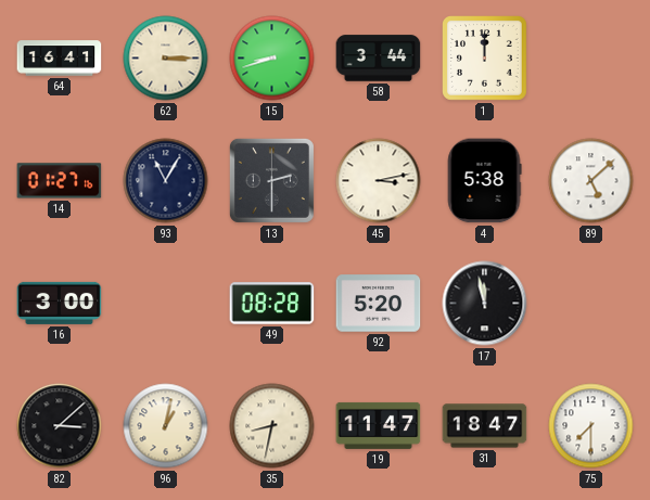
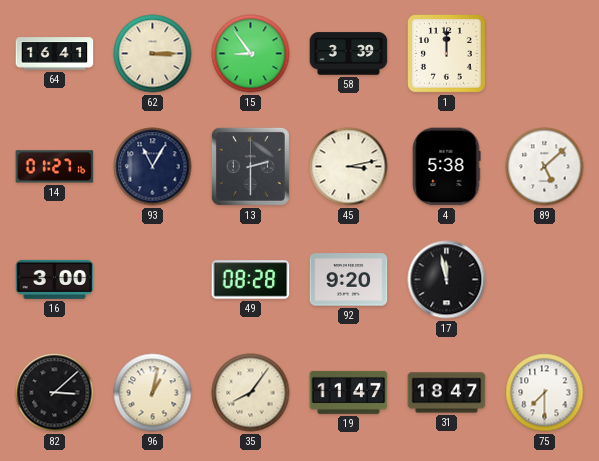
15: 8:42 -> 8:54
58: 3:44 -> 3:39
92: 5:20 -> 9:20
35: 8:32 -> 8:06
